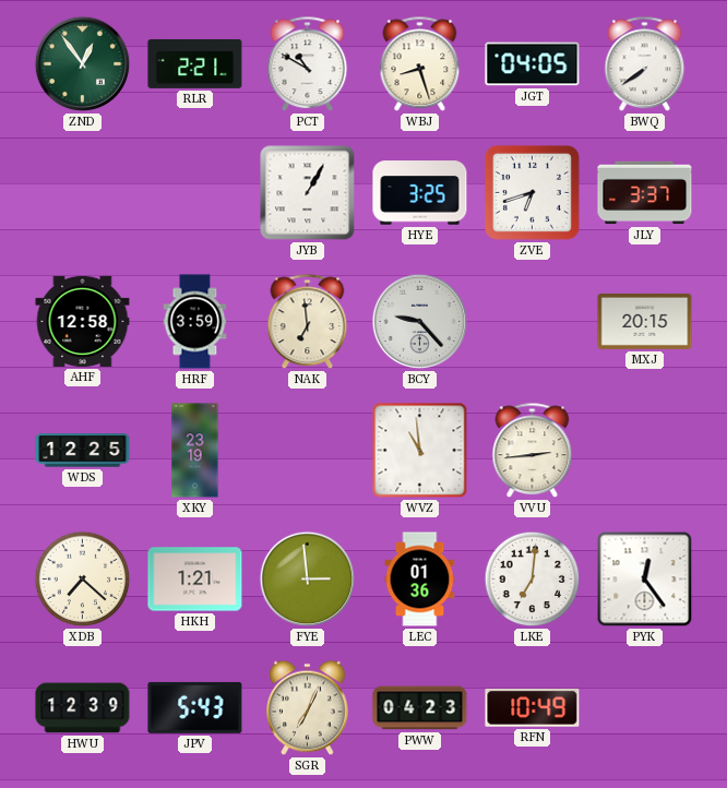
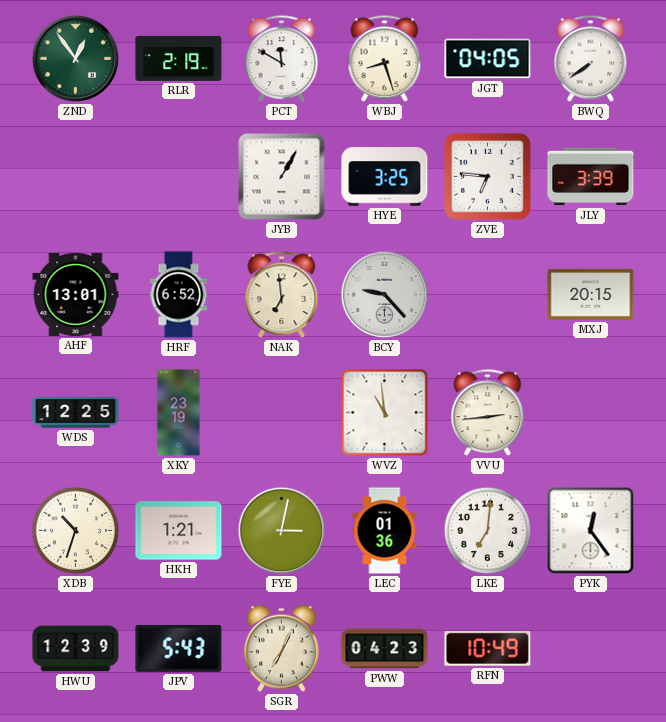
RLR: 2:21 -> 2:19
PCT: 10:50 -> 11:50
ZVE: 6:42 -> 6:46
JLY: 3:37 -> 3:39
AHF: 12:58 -> 13:01
HRF: 3:59 -> 6:52
XDB: 7:22 -> 10:33
FYE: 2:59 -> 3:02
